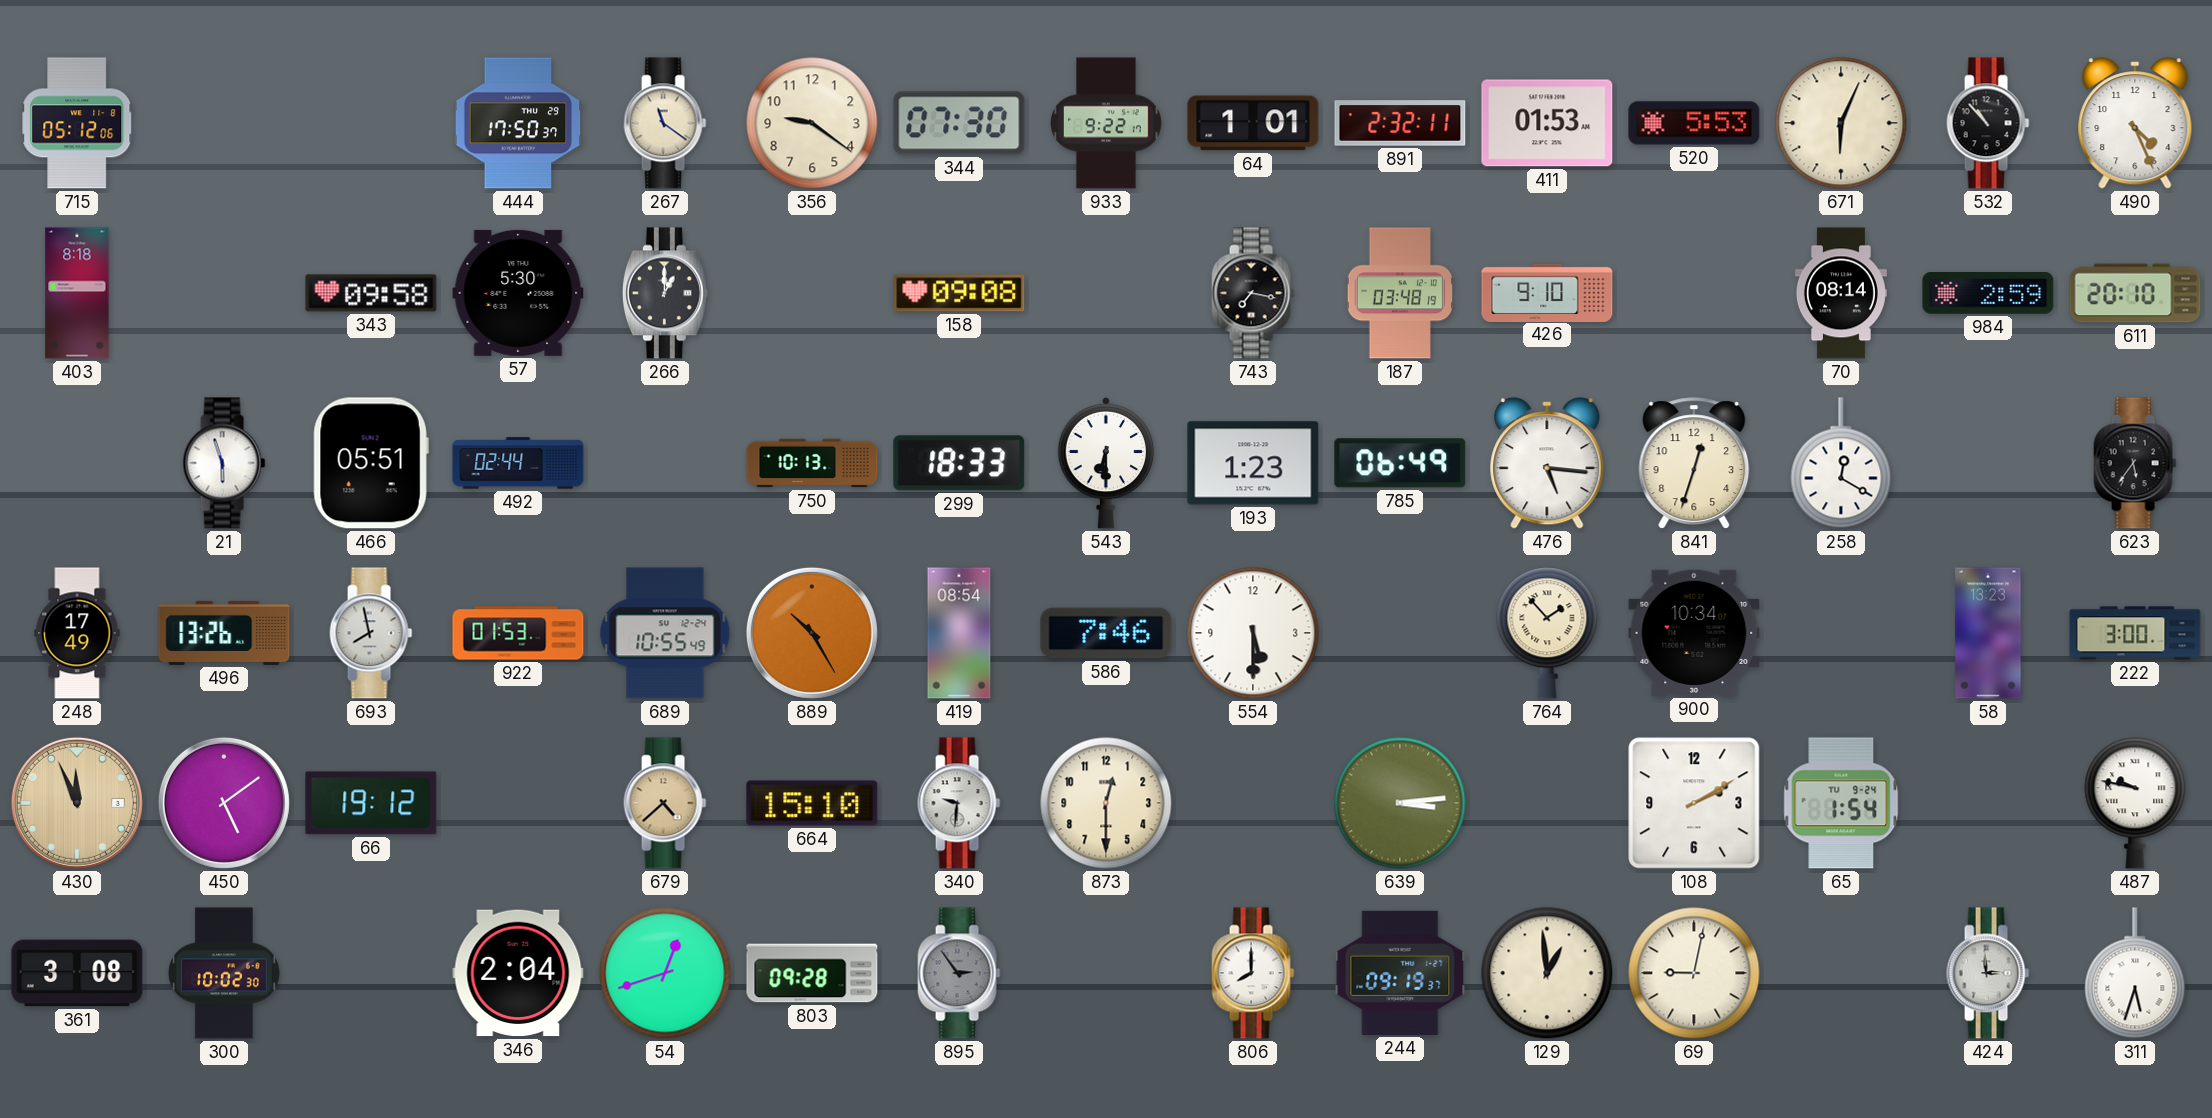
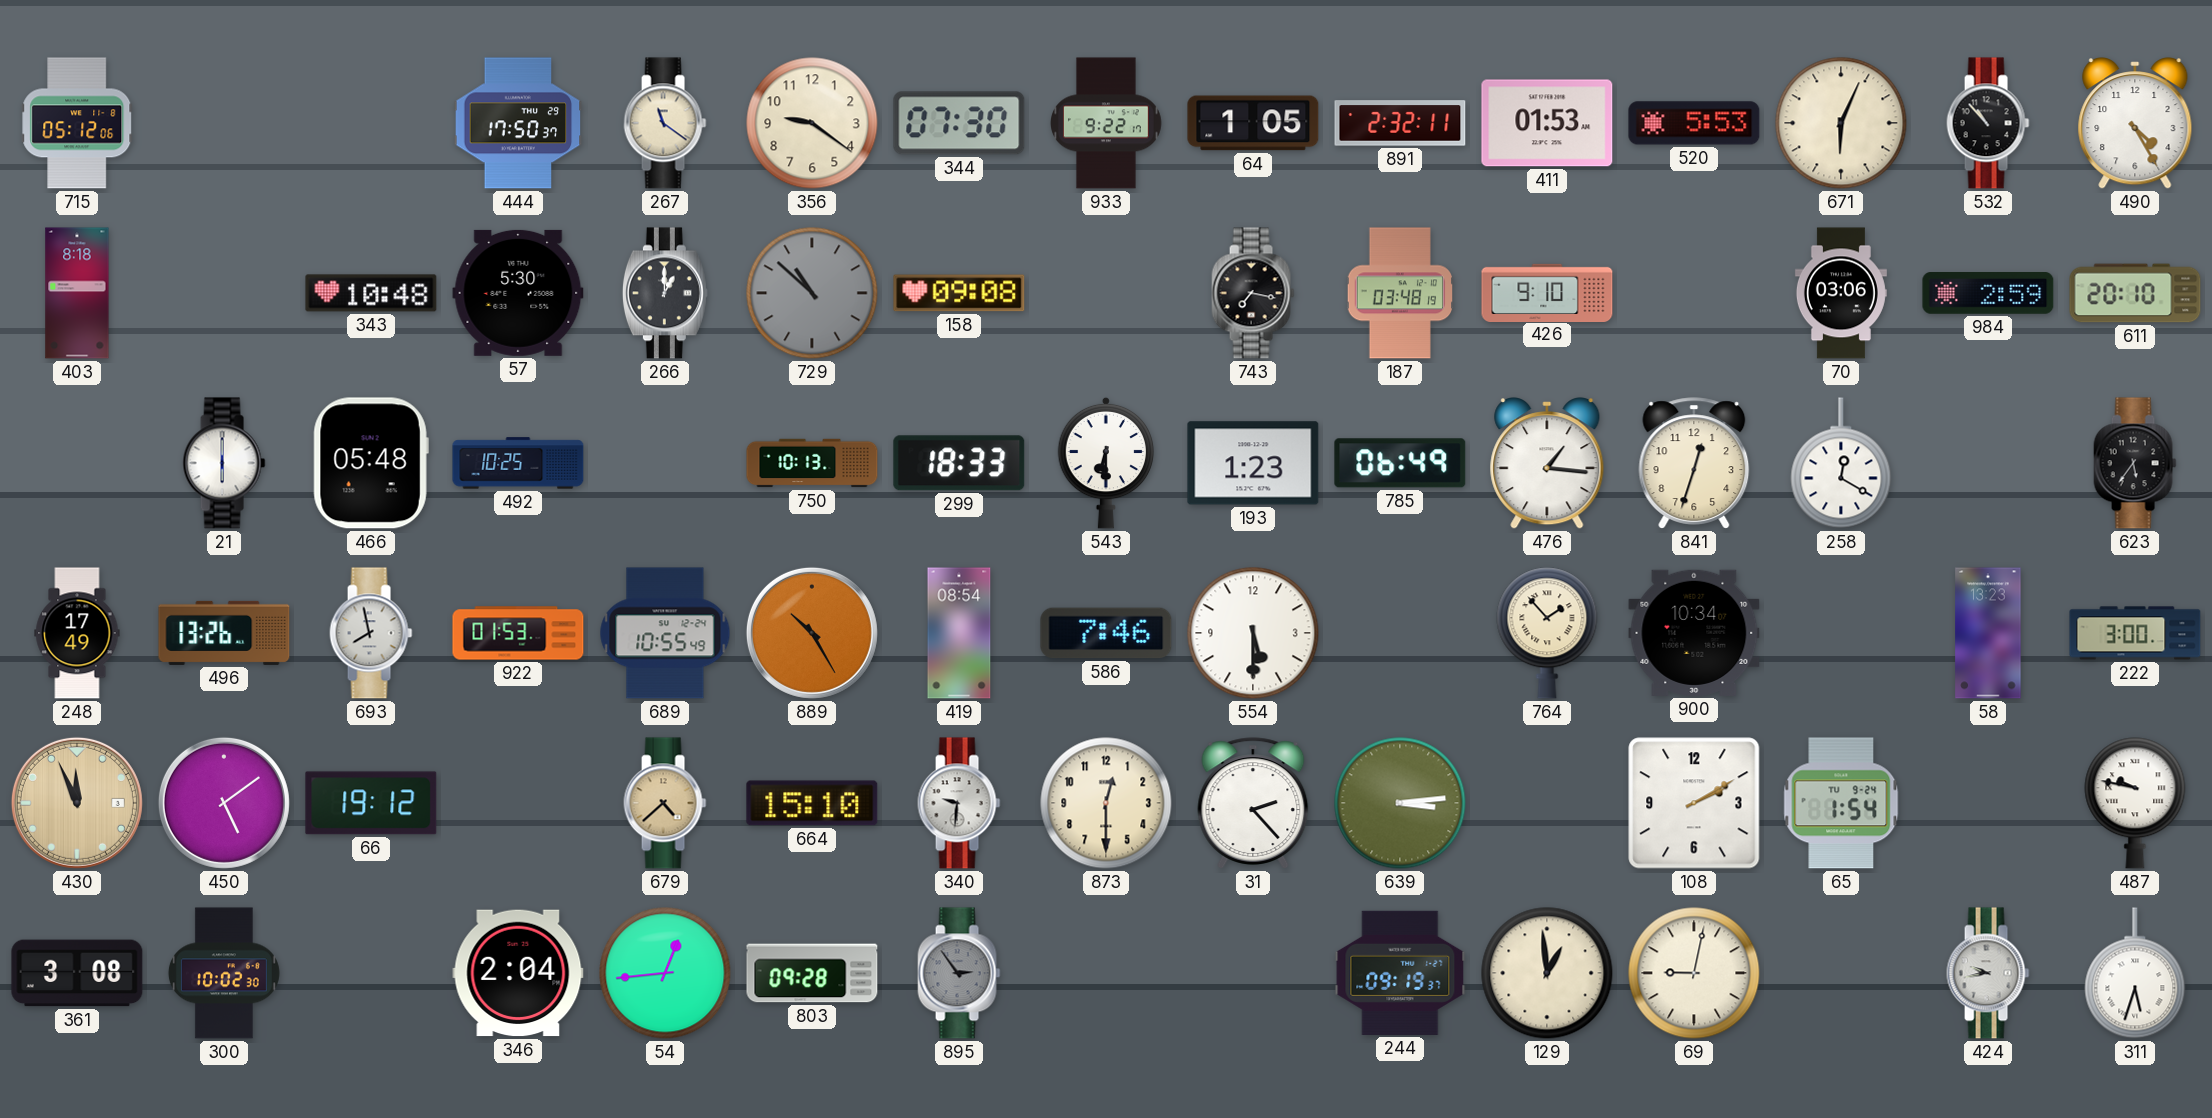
64: 1:01 -> 1:05
490: 4:26 -> 4:25
343: 09:58 -> 10:48
729: none -> 10:52
70: 08:14 -> 03:06
21: 5:57 -> 6:00
466: 05:51 -> 05:48
492: 02:44 -> 10:25
476: 5:16 -> 1:16
31: none -> 2:23
54: 12:42 -> 12:44
806: 8:00 -> none
424: 2:59 -> 9:43
